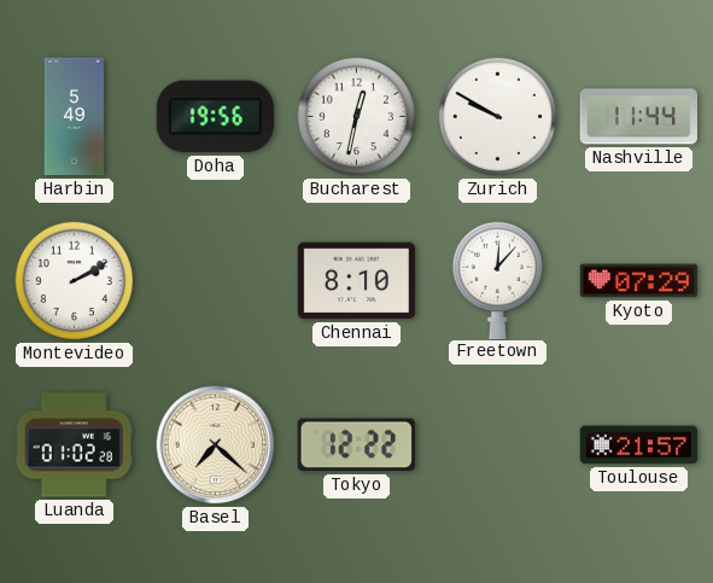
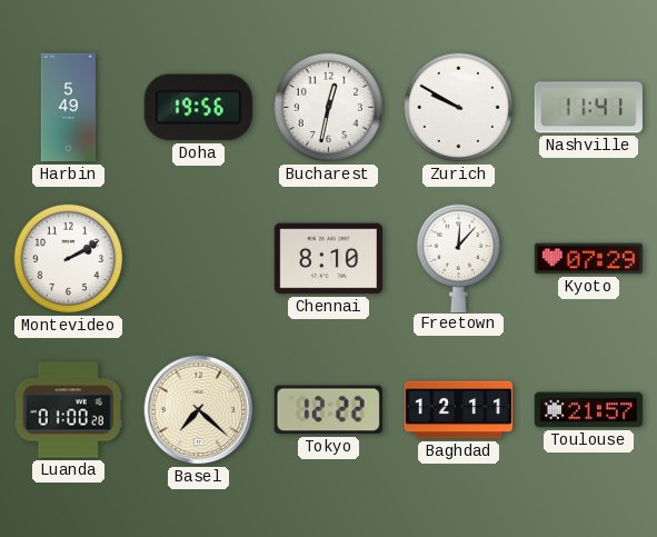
Nashville: 11:44 -> 11:41
Luanda: 01:02 -> 01:00
Baghdad: none -> 12:11
